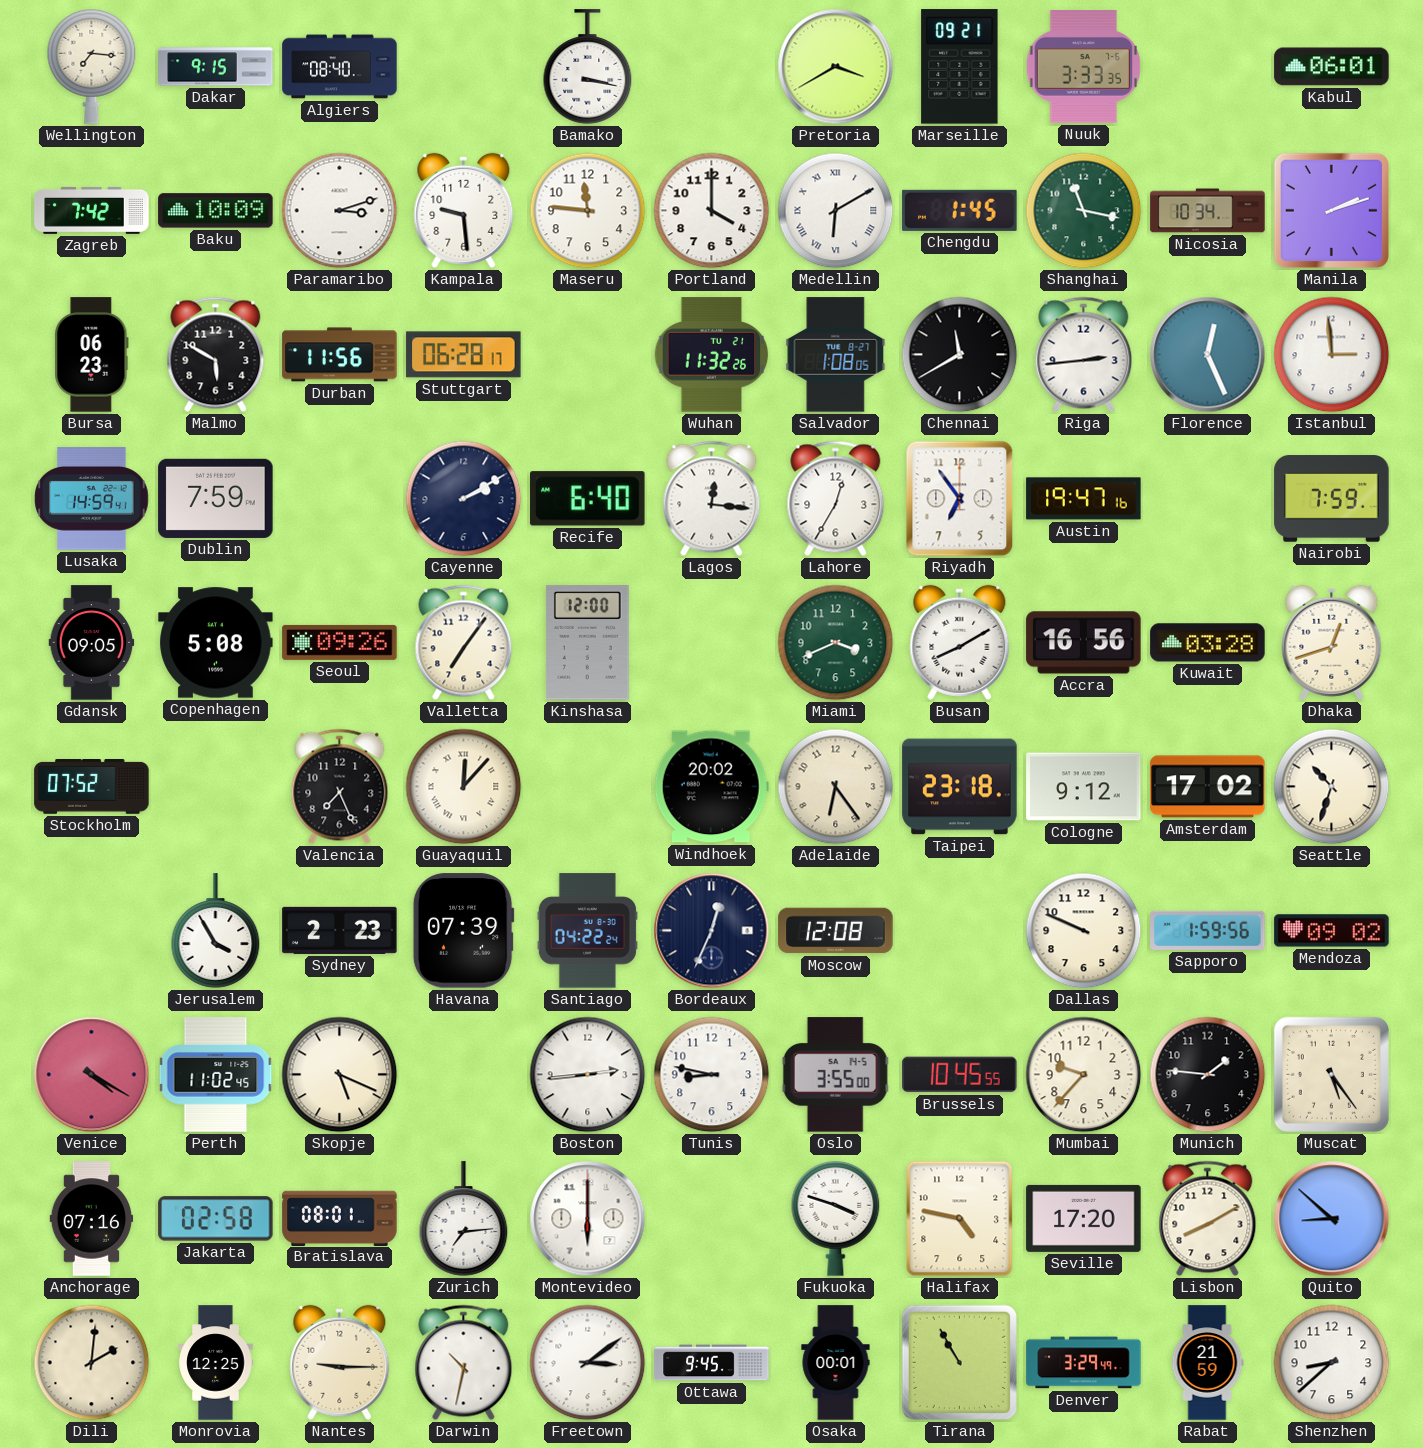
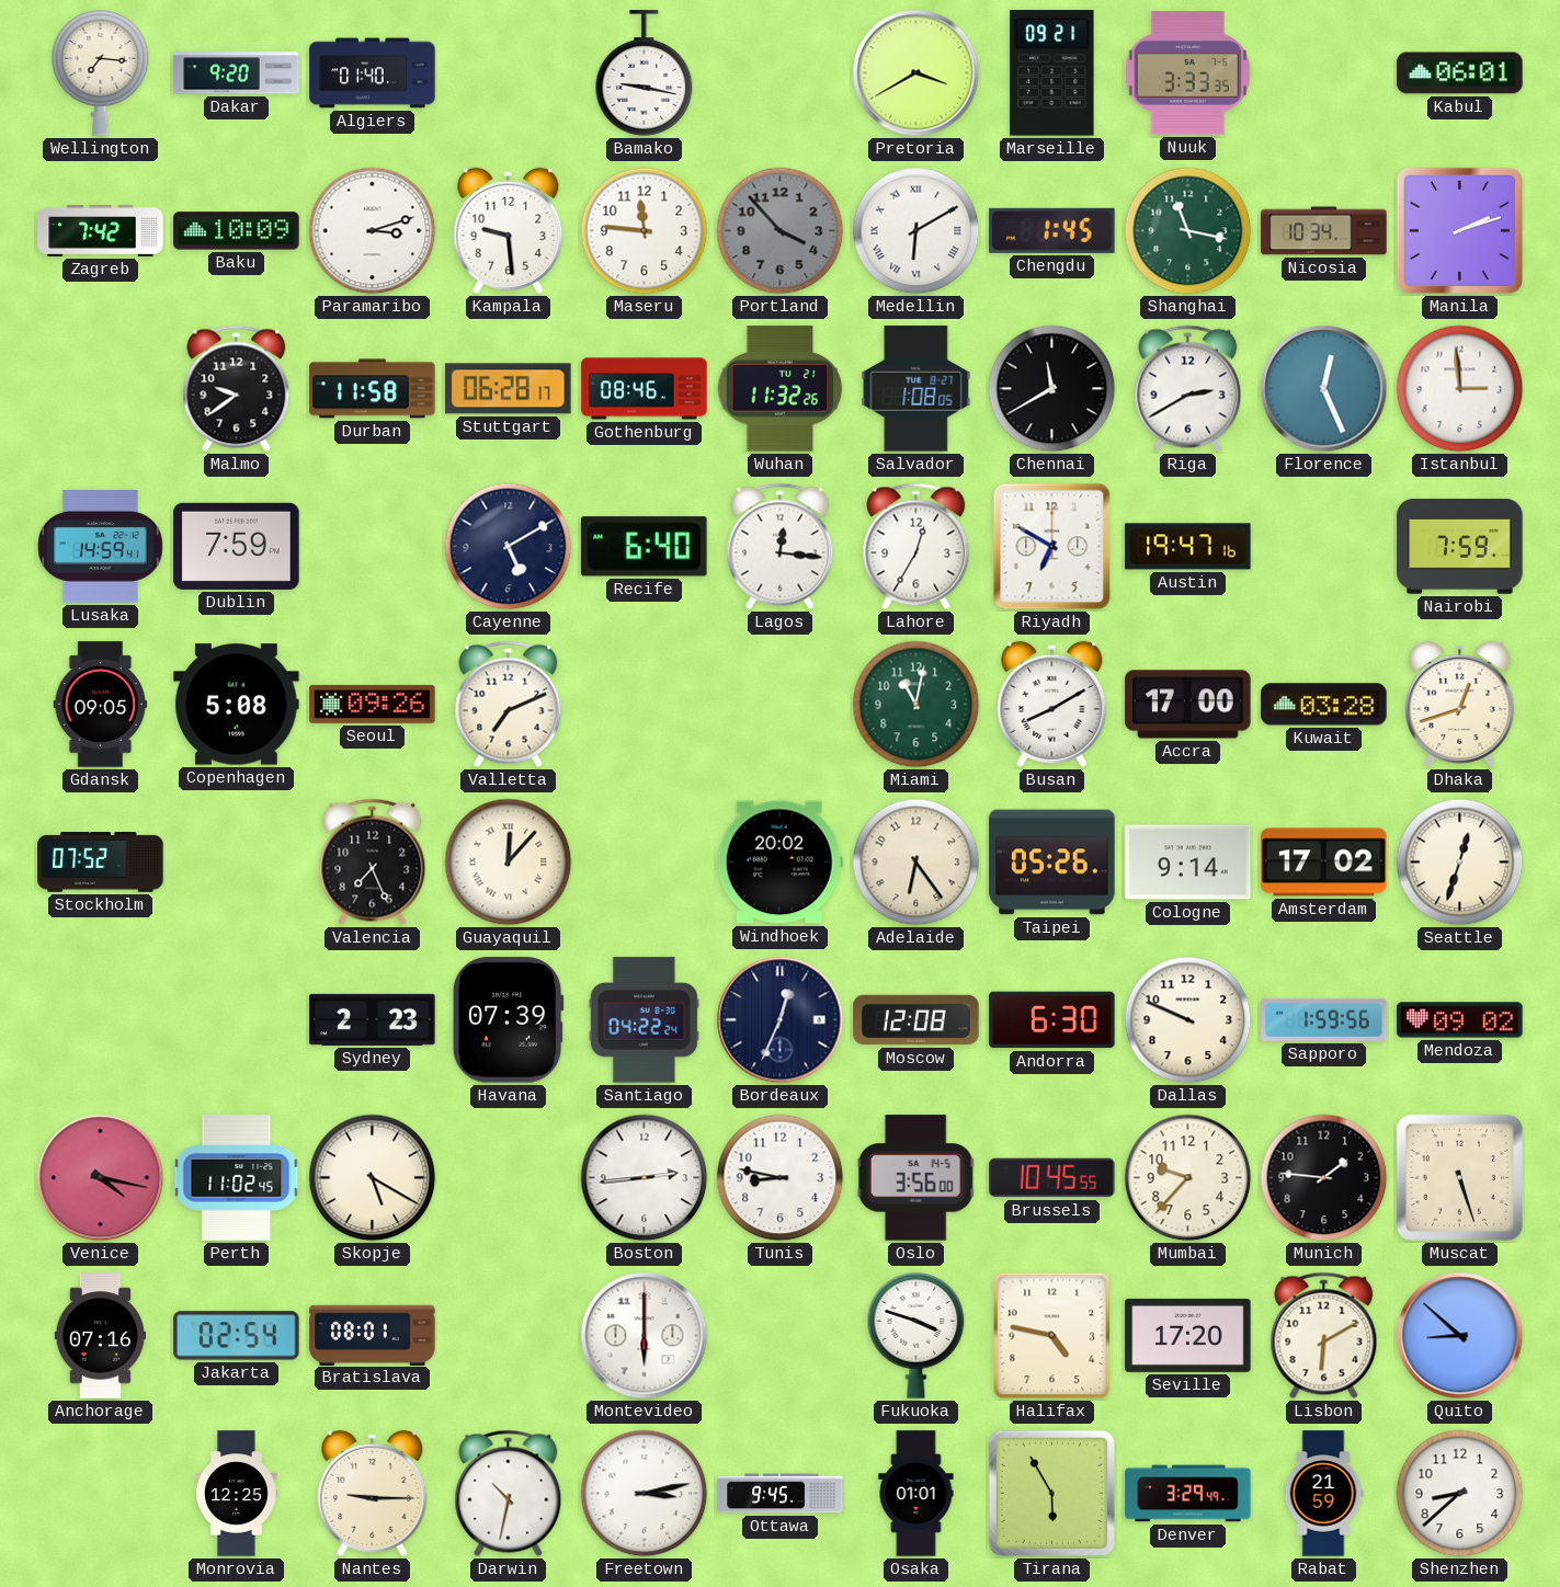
Dakar: 9:15 -> 9:20
Algiers: 08:40 -> 01:40
Bamako: 3:17 -> 9:17
Portland: 4:00 -> 3:53
Portland dial: white -> grey
Bursa: 06:23 -> none
Malmo: 5:50 -> 9:39
Durban: 11:56 -> 11:58
Gothenburg: none -> 08:46
Riga: 2:44 -> 2:40
Cayenne: 2:10 -> 5:10
Riyadh: 6:54 -> 6:50
Valletta: 7:06 -> 7:11
Kinshasa: 12:00 -> none
Miami: 3:41 -> 11:02
Accra: 16:56 -> 17:00
Taipei: 23:18 -> 05:26
Cologne: 9:12 -> 9:14
Seattle: 10:33 -> 12:33
Jerusalem: 3:55 -> none
Andorra: none -> 6:30
Venice: 4:20 -> 4:17
Skopje: 5:19 -> 5:20
Oslo: 3:55 -> 3:56
Muscat: 5:24 -> 5:27
Jakarta: 02:58 -> 02:54
Zurich: 7:14 -> none
Lisbon: 8:10 -> 6:10
Dili: 2:01 -> none
Freetown: 3:09 -> 3:13
Osaka: 00:01 -> 01:01
Tirana: 10:55 -> 5:55
